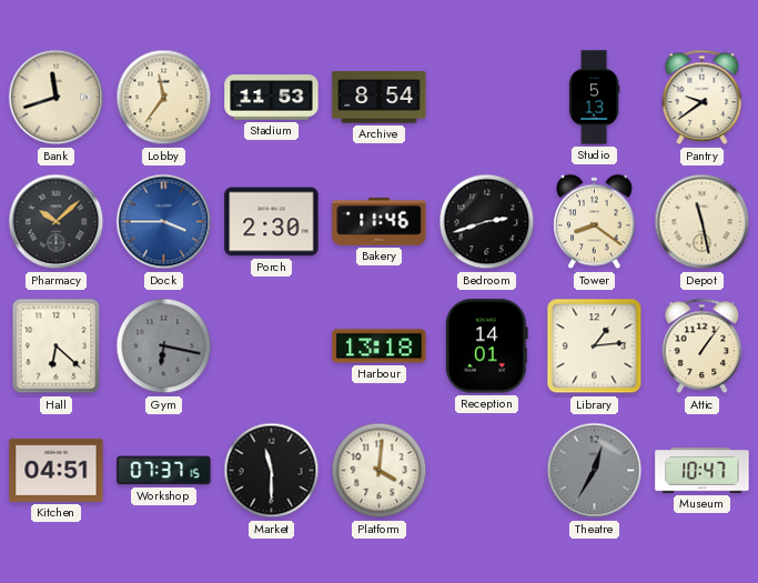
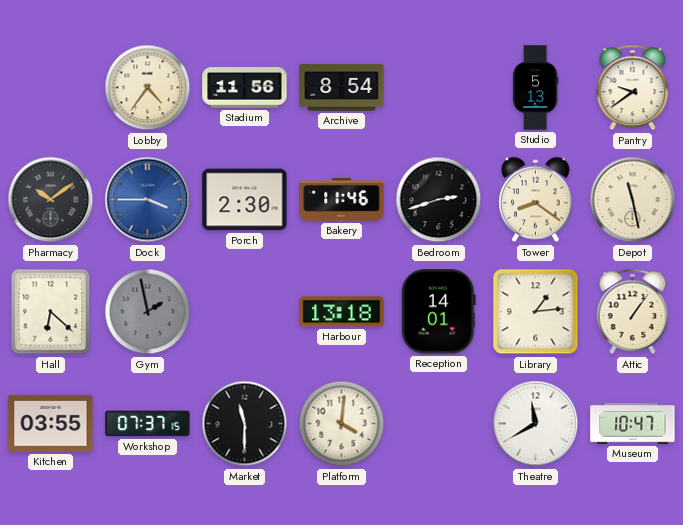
Bank: 11:42 -> none
Lobby: 11:36 -> 4:36
Stadium: 11:53 -> 11:56
Pharmacy: 10:08 -> 10:09
Gym: 6:17 -> 1:58
Kitchen: 04:51 -> 03:55
Theatre: 12:35 -> 11:40
Theatre dial: grey -> white
